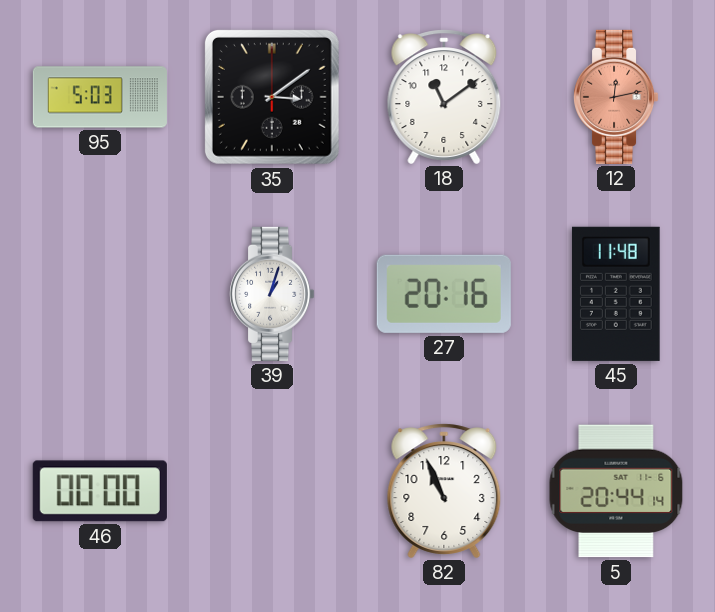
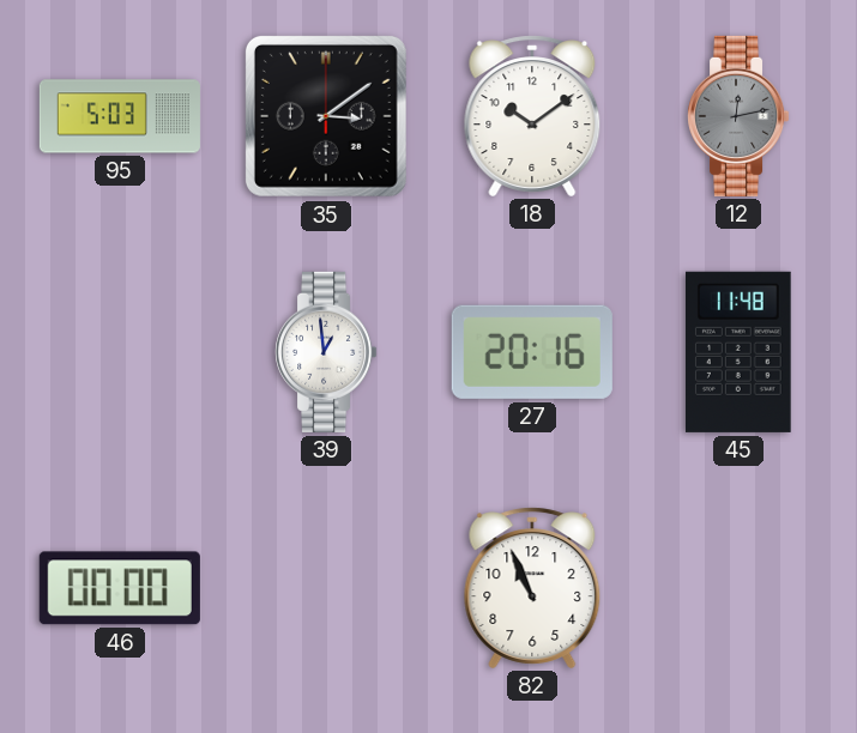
18: 11:09 -> 10:09
12 dial: salmon -> grey
39: 1:03 -> 12:59
5: 20:44 -> none
